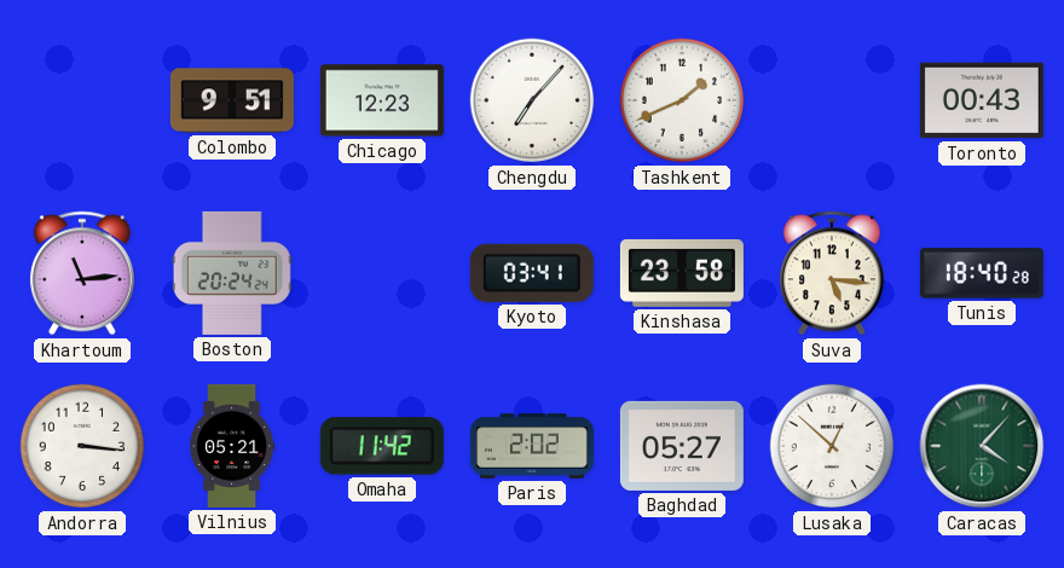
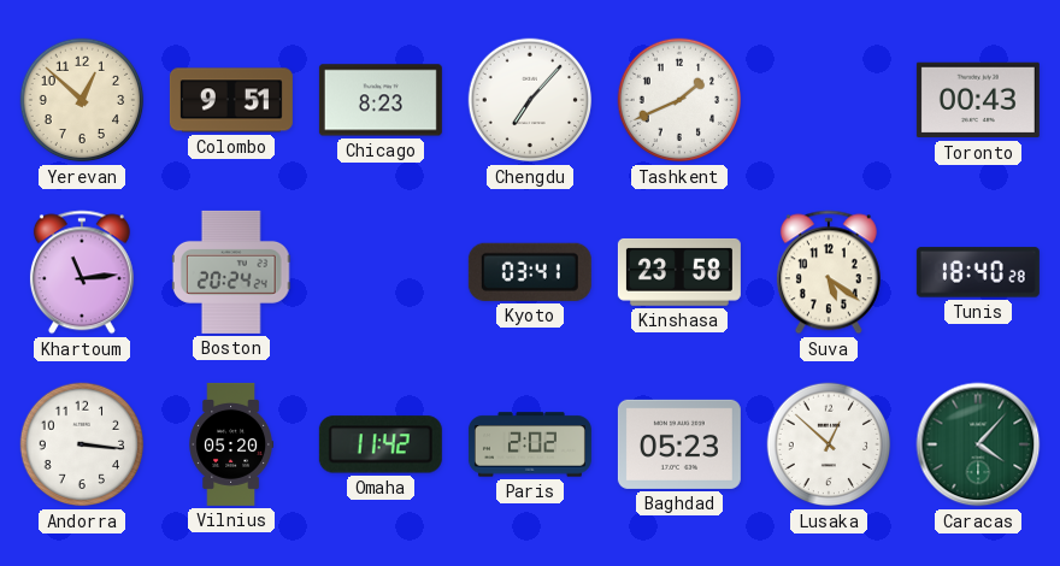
Yerevan: none -> 12:52
Chicago: 12:23 -> 8:23
Suva: 5:16 -> 5:21
Vilnius: 05:21 -> 05:20
Baghdad: 05:27 -> 05:23
